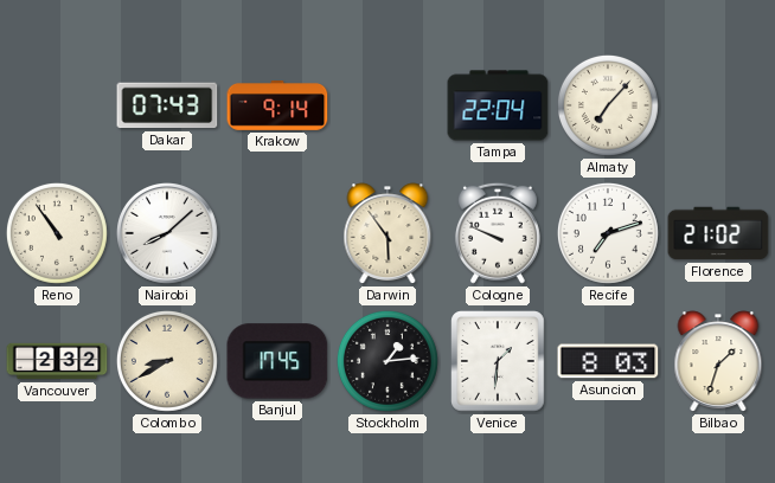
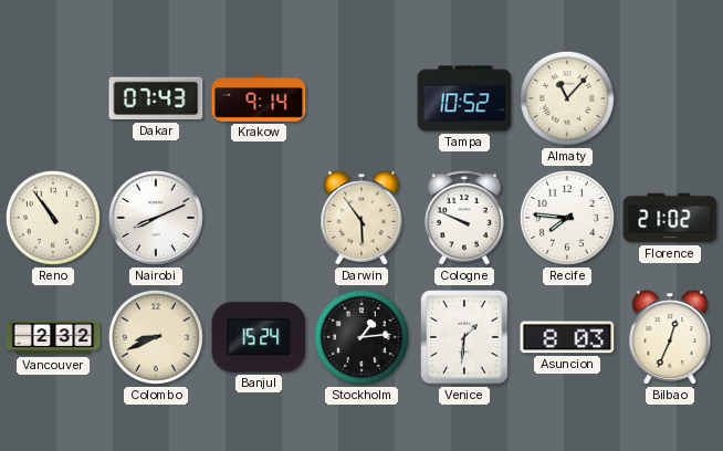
Tampa: 22:04 -> 10:52
Almaty: 7:07 -> 11:07
Nairobi: 8:08 -> 8:11
Recife: 7:12 -> 7:46
Colombo: 8:40 -> 8:41
Banjul: 17:45 -> 15:24
Bilbao: 1:33 -> 12:34
